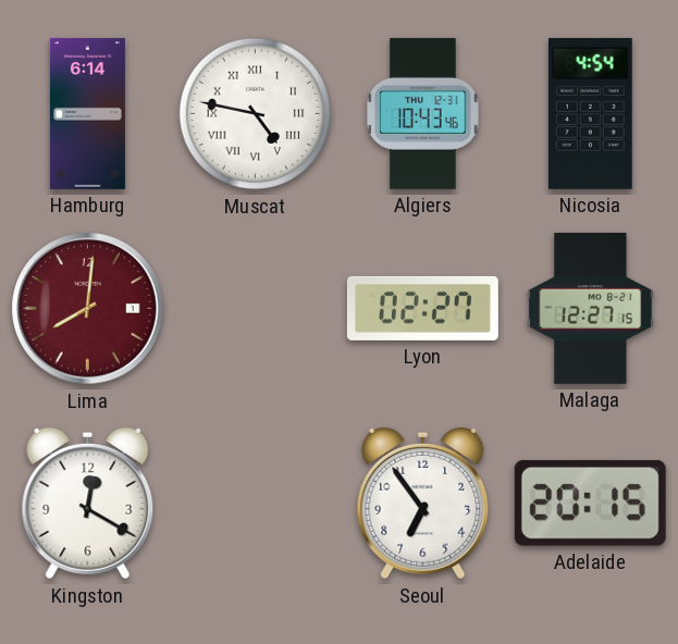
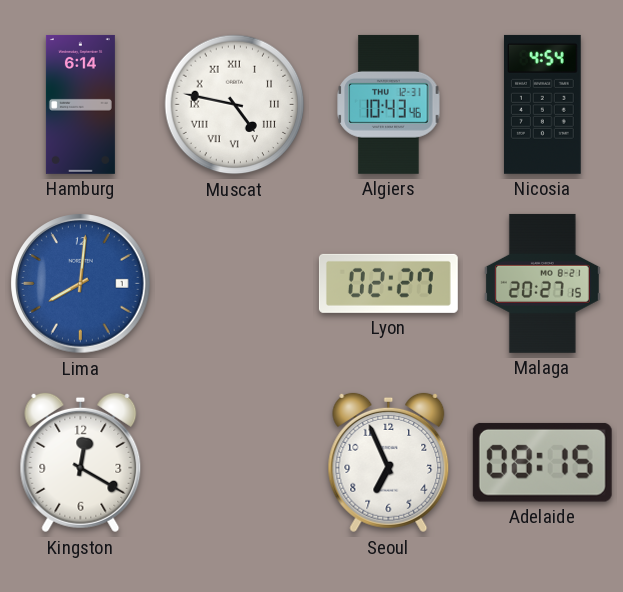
Lima dial: burgundy -> blue
Malaga: 12:27 -> 20:27
Seoul: 6:54 -> 6:56
Adelaide: 20:15 -> 08:15
